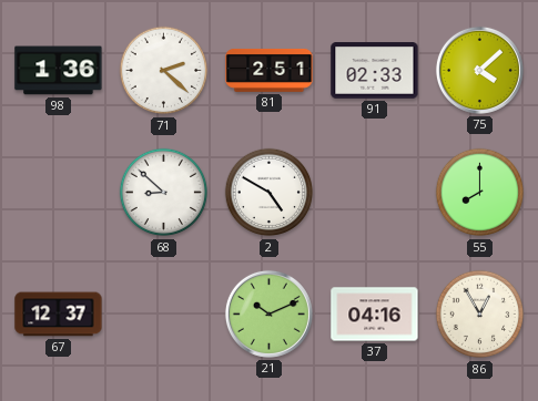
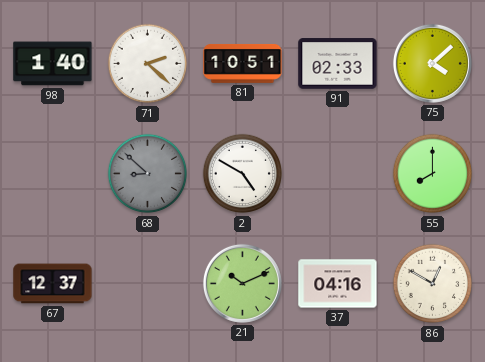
98: 1:36 -> 1:40
81: 2:51 -> 10:51
68 dial: white -> grey
86: 12:55 -> 12:50
